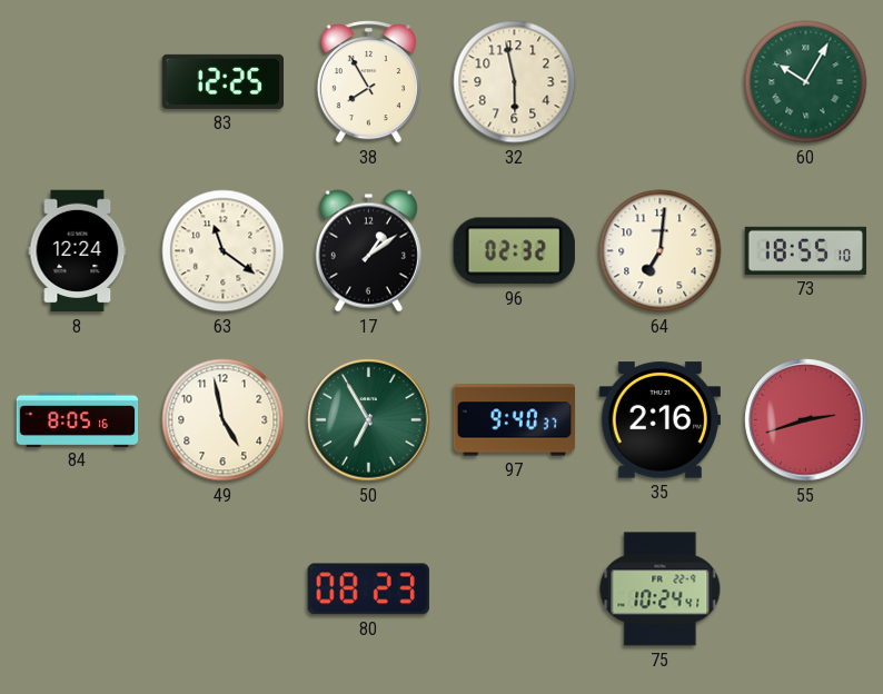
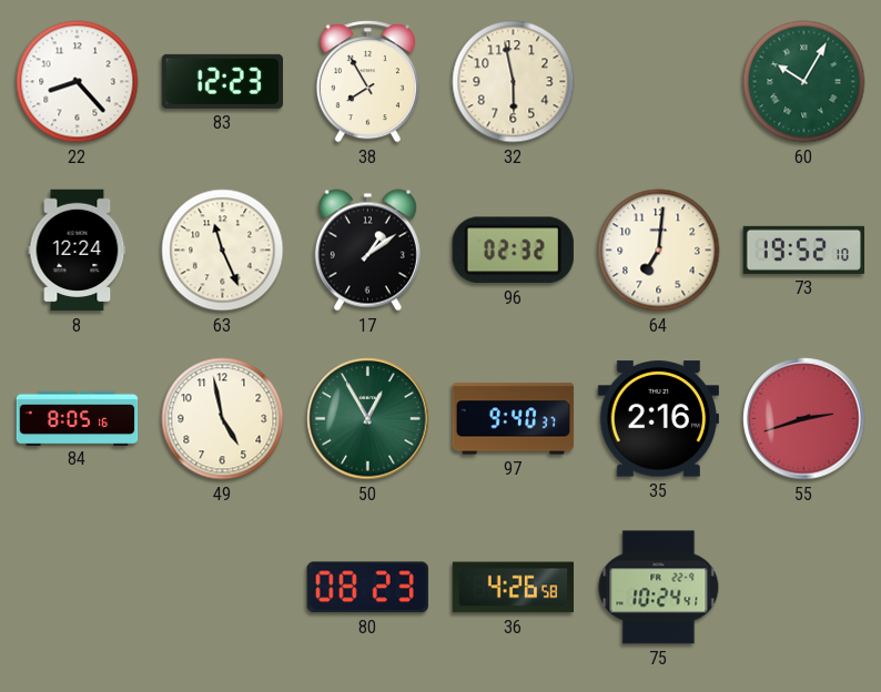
22: none -> 8:23
83: 12:25 -> 12:23
63: 11:21 -> 11:26
73: 18:55 -> 19:52
50: 6:55 -> 12:55
36: none -> 4:26
